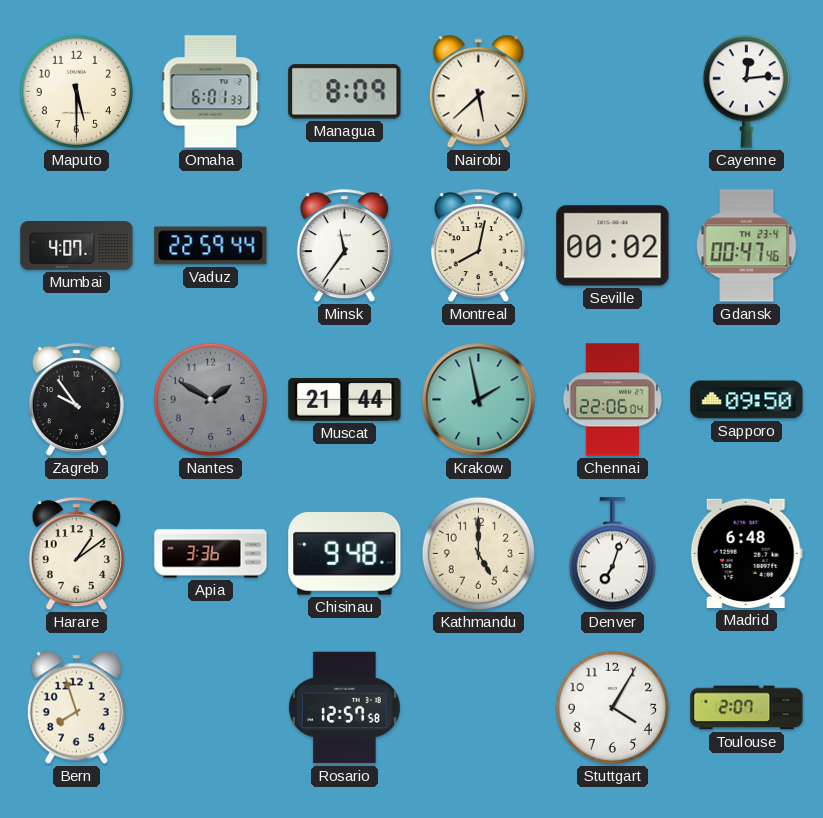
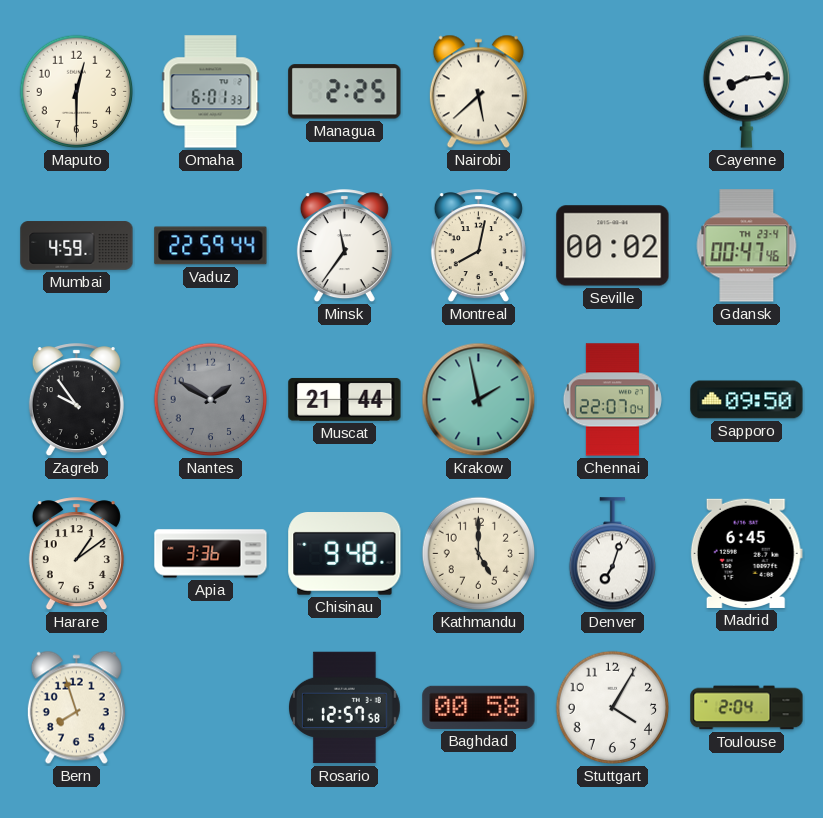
Maputo: 5:30 -> 12:30
Managua: 8:09 -> 2:25
Cayenne: 12:14 -> 8:14
Mumbai: 4:07 -> 4:59
Chennai: 22:06 -> 22:07
Madrid: 6:48 -> 6:45
Baghdad: none -> 00:58
Toulouse: 2:07 -> 2:04
